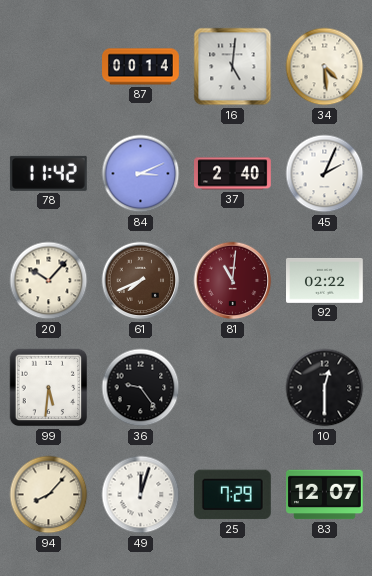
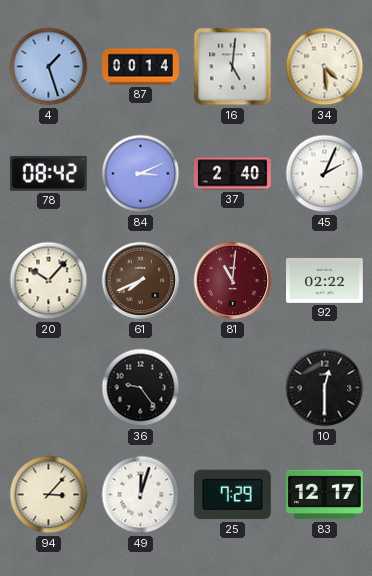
4: none -> 1:27
78: 11:42 -> 08:42
99: 5:31 -> none
94: 8:07 -> 3:07
83: 12:07 -> 12:17
